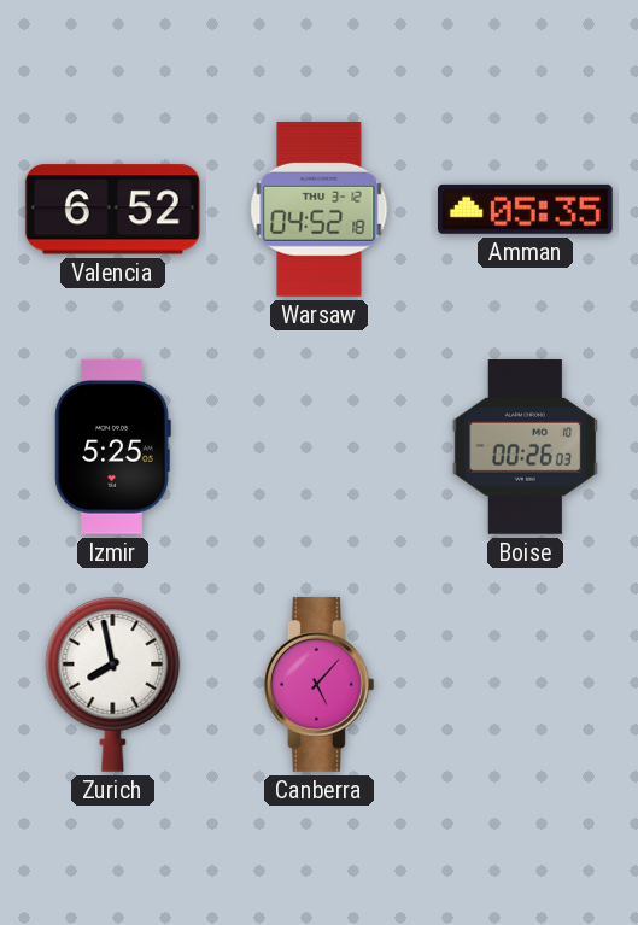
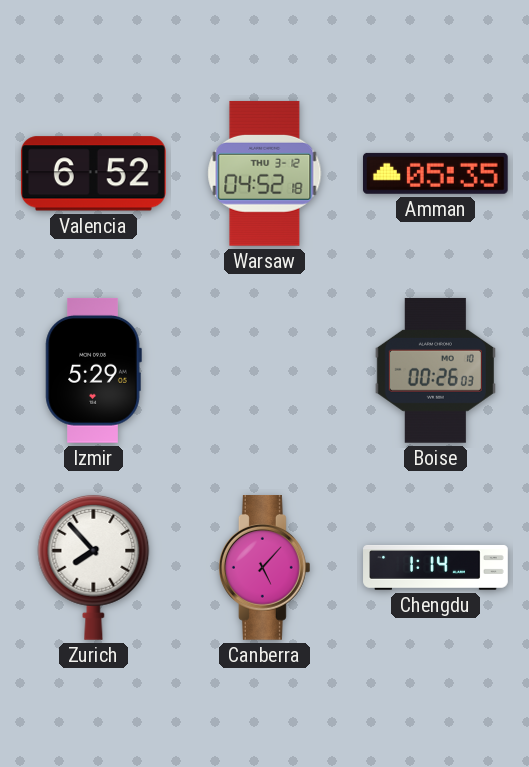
Izmir: 5:25 -> 5:29
Zurich: 7:58 -> 7:53
Chengdu: none -> 1:14
